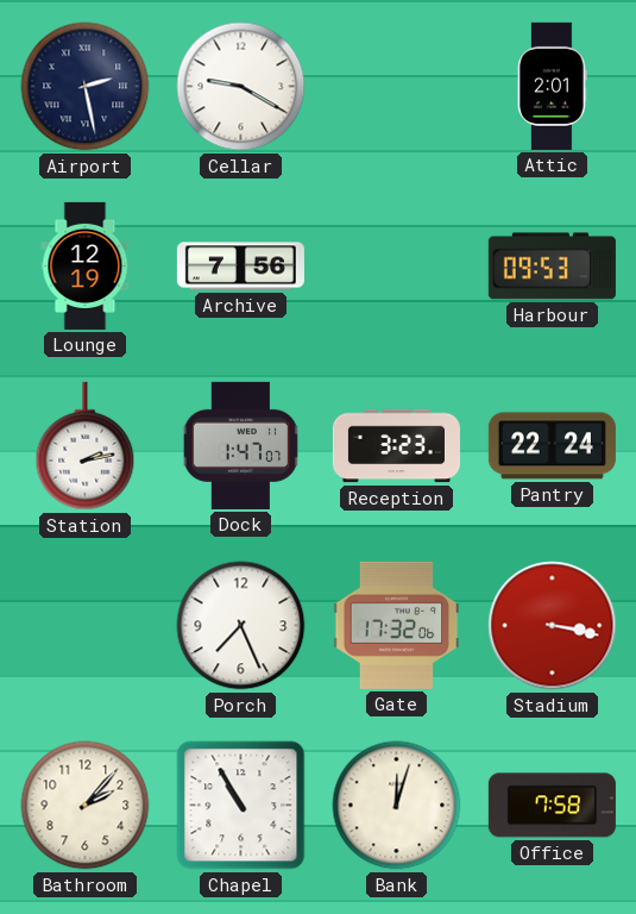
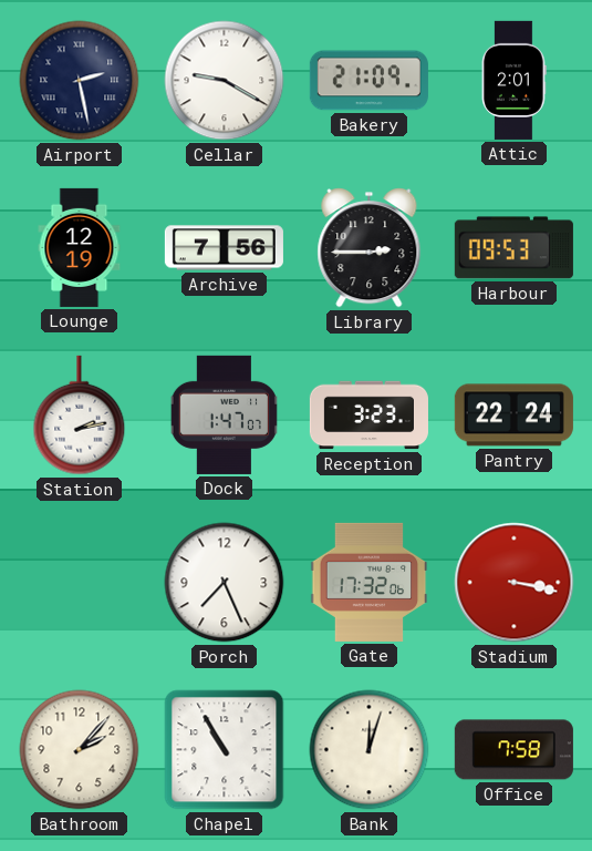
Bakery: none -> 21:09
Library: none -> 2:45
